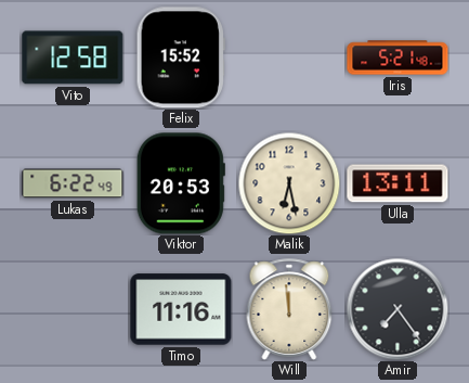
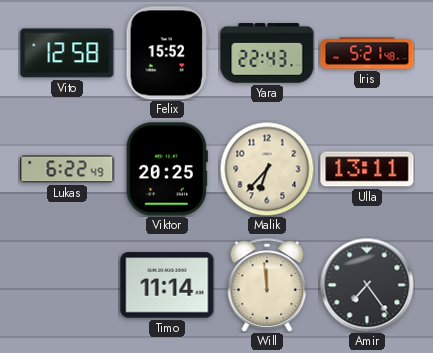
Yara: none -> 22:43
Viktor: 20:53 -> 20:25
Malik: 6:28 -> 6:37
Timo: 11:16 -> 11:14
